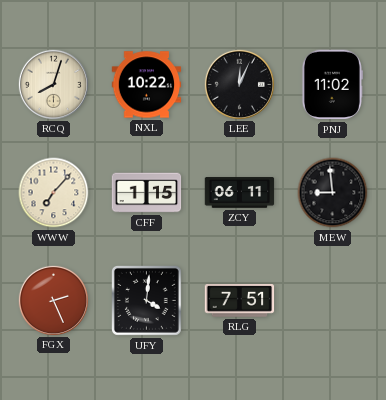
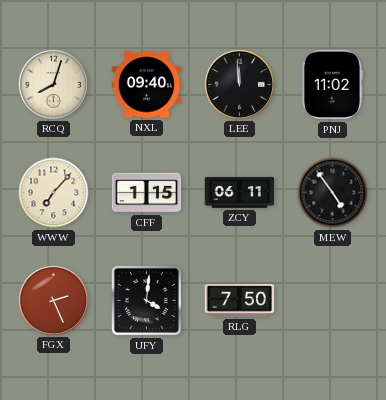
NXL: 10:22 -> 09:40
LEE: 12:04 -> 11:59
MEW: 8:59 -> 4:54
RLG: 7:51 -> 7:50
